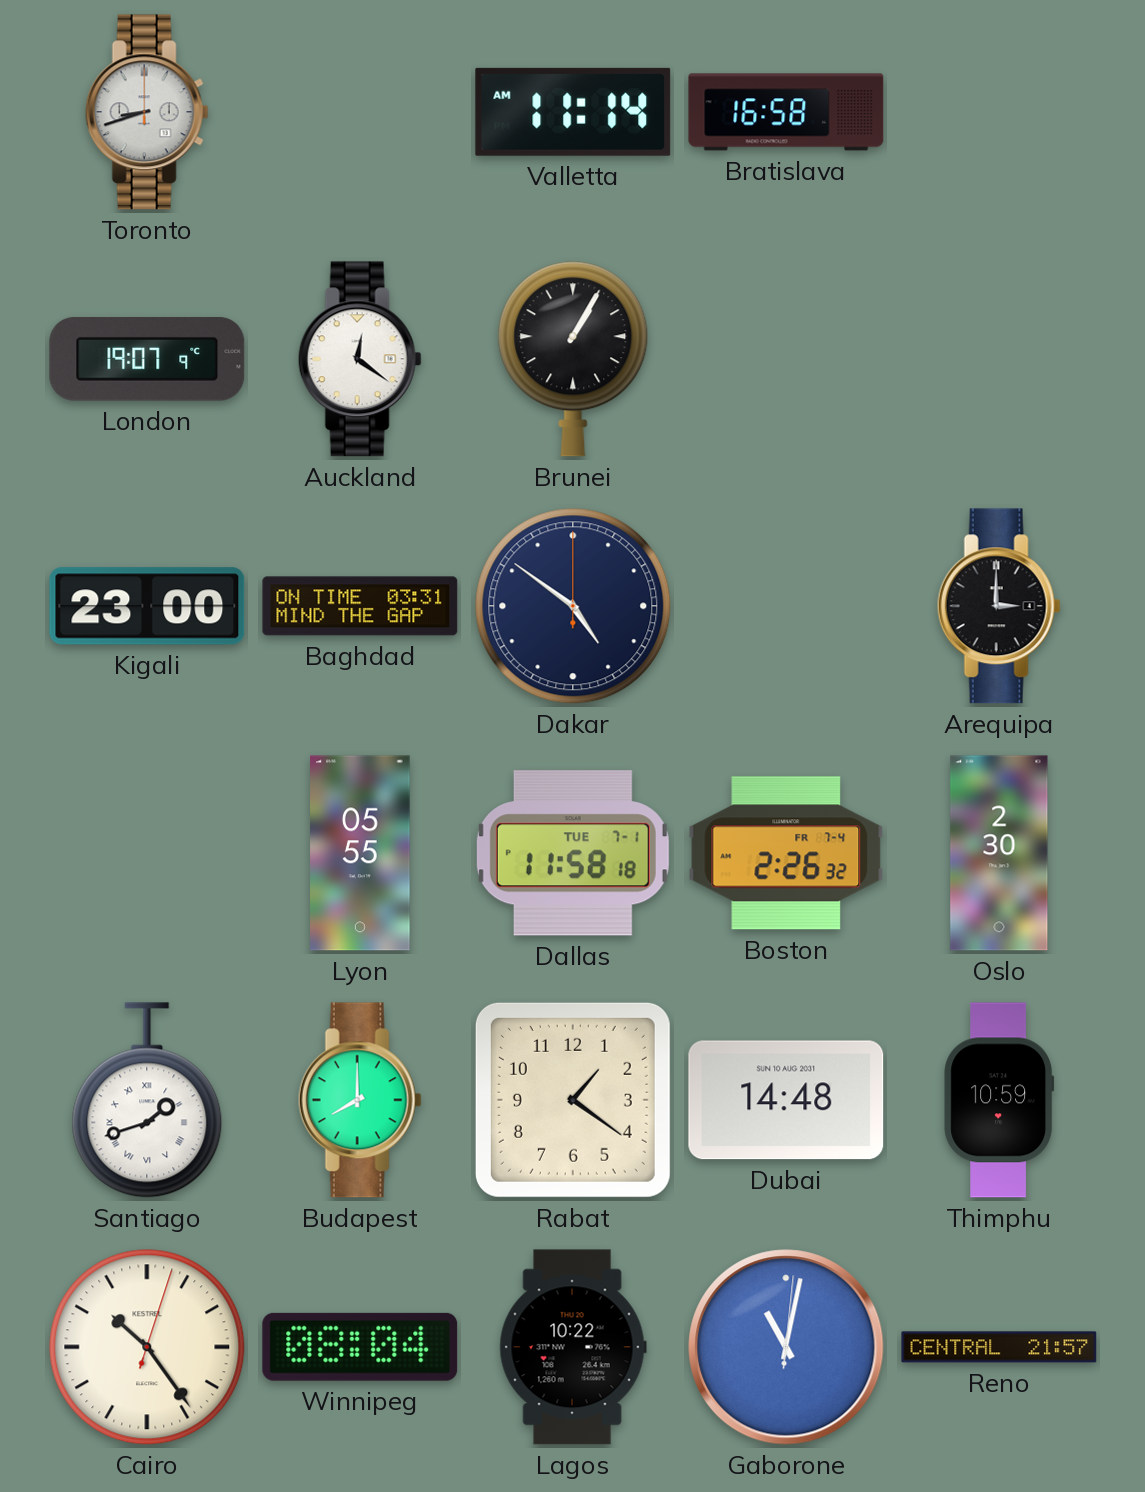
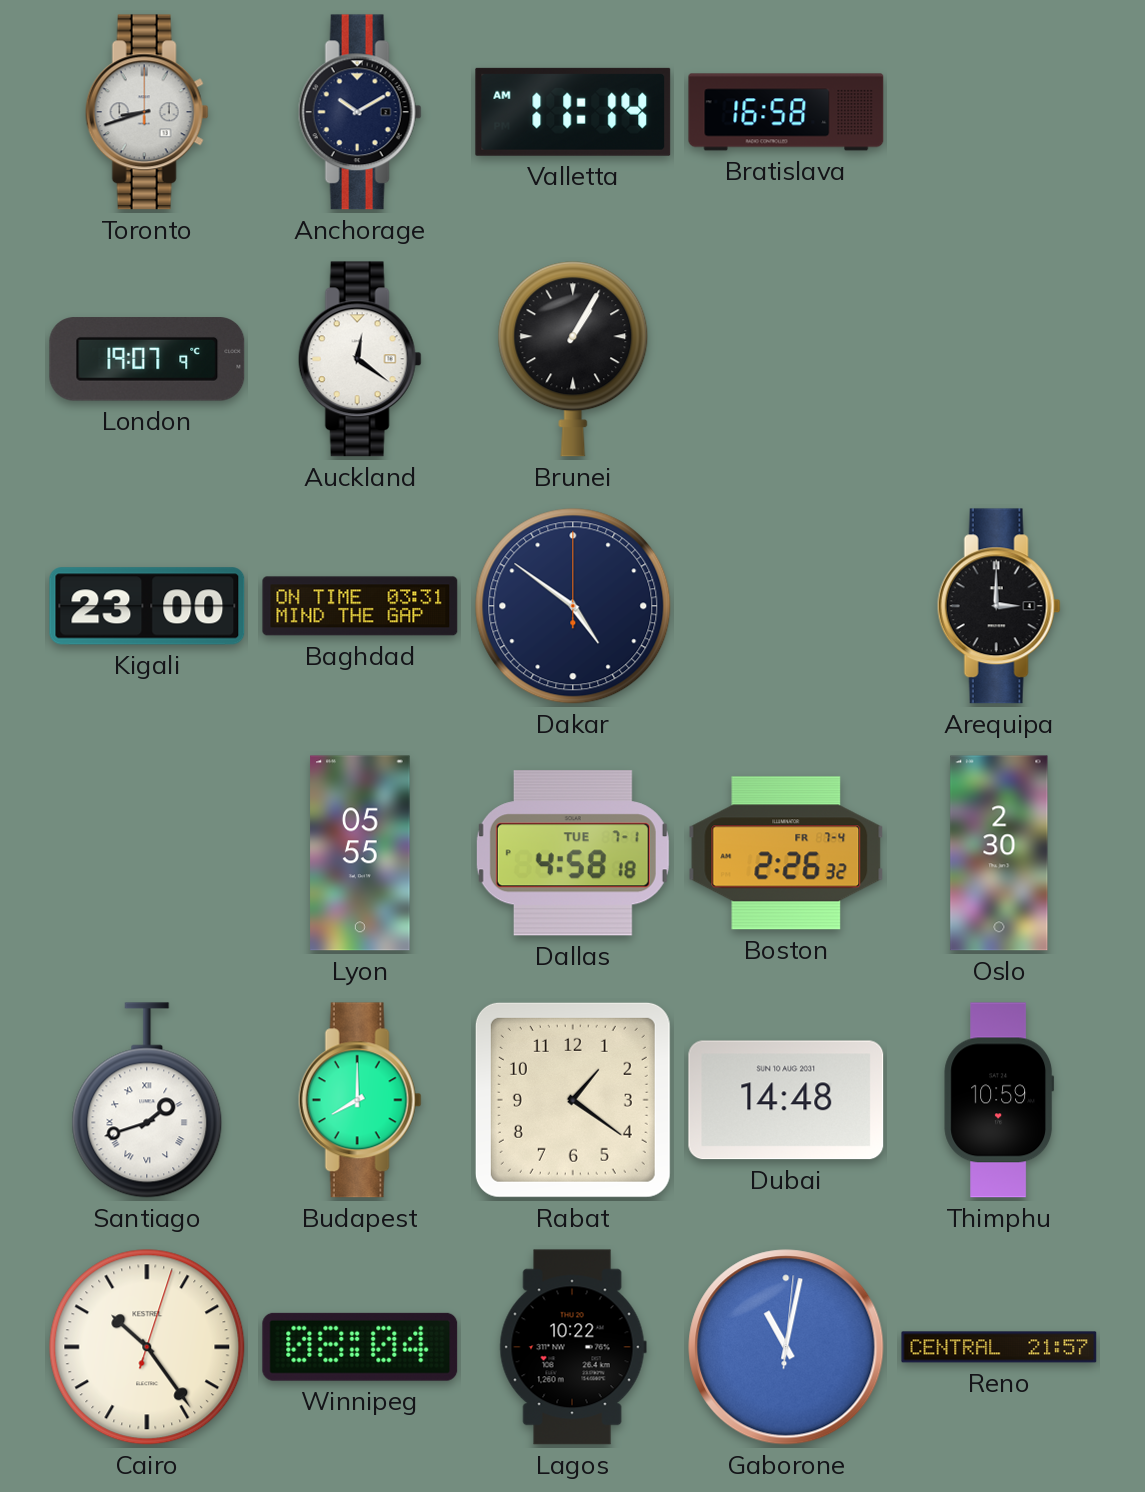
Anchorage: none -> 10:10
Dallas: 11:58 -> 4:58
